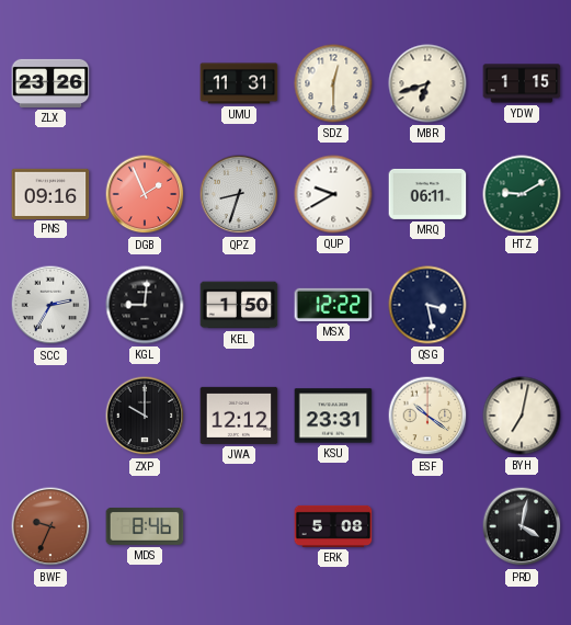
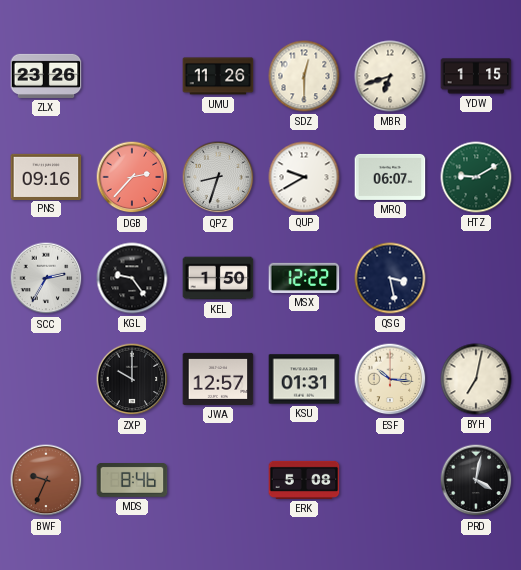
UMU: 11:31 -> 11:26
DGB: 1:56 -> 2:37
MRQ: 06:11 -> 06:07
KGL: 9:01 -> 9:24
JWA: 12:12 -> 12:57
KSU: 23:31 -> 01:31
ESF: 10:21 -> 10:16
